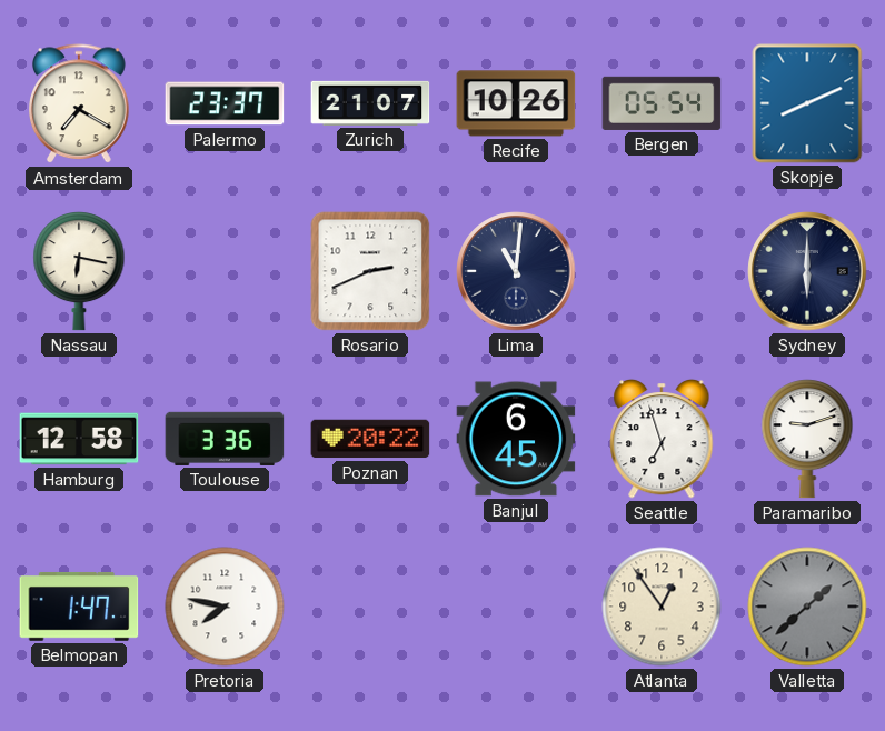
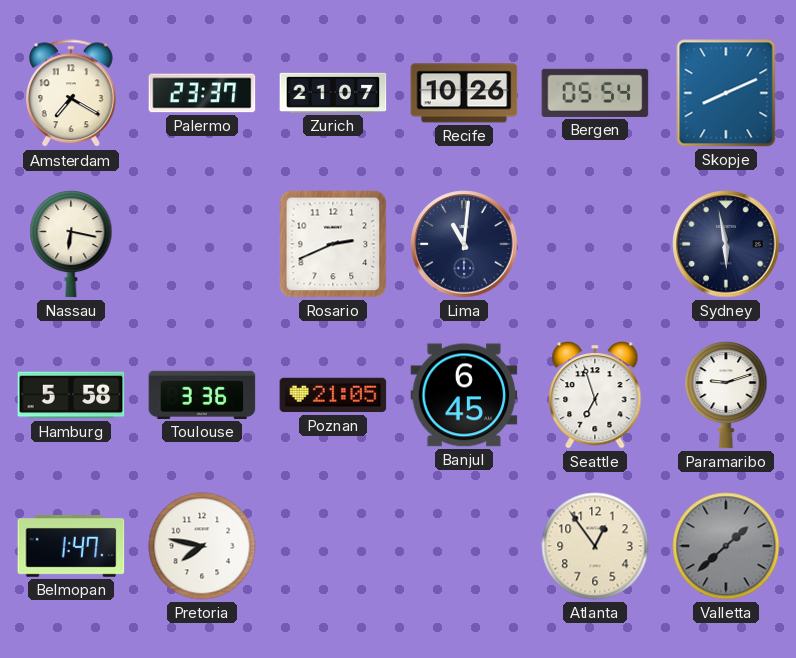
Sydney: 6:00 -> 5:58
Hamburg: 12:58 -> 5:58
Poznan: 20:22 -> 21:05
